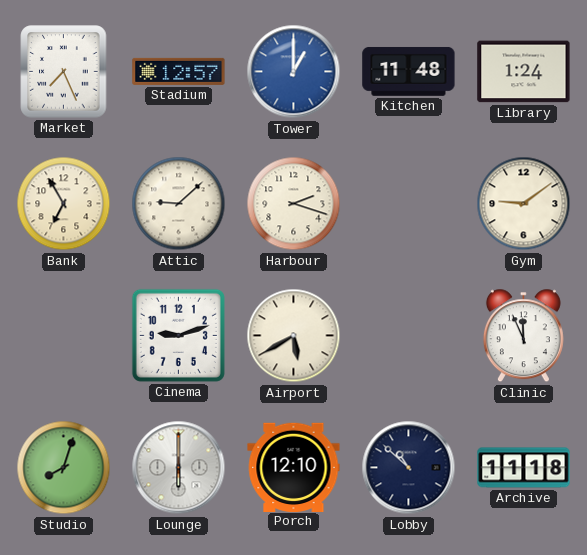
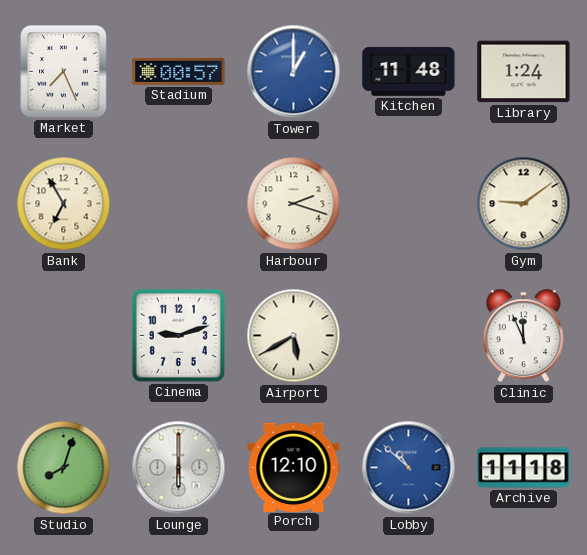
Stadium: 12:57 -> 00:57
Attic: 9:08 -> none
Lobby dial: navy -> blue
